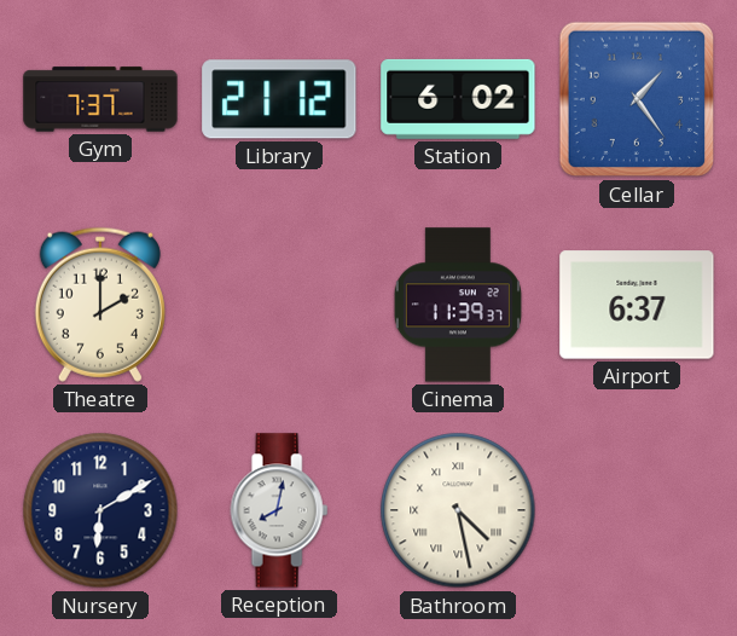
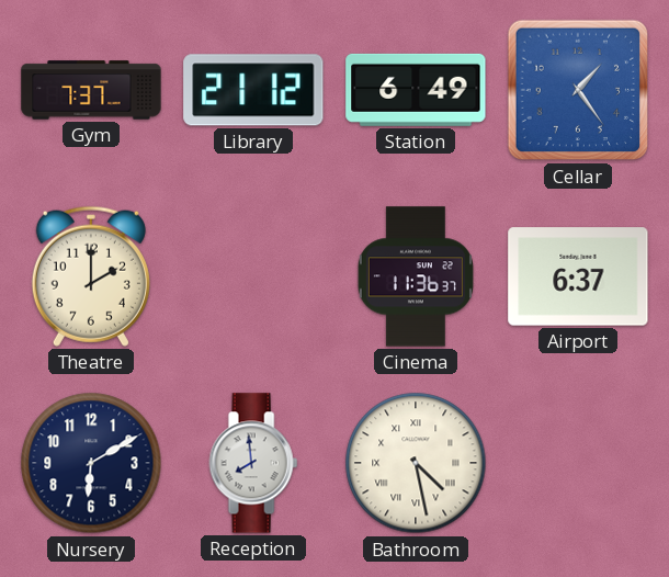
Station: 6:02 -> 6:49
Cinema: 11:39 -> 11:36
Reception: 8:02 -> 7:59
